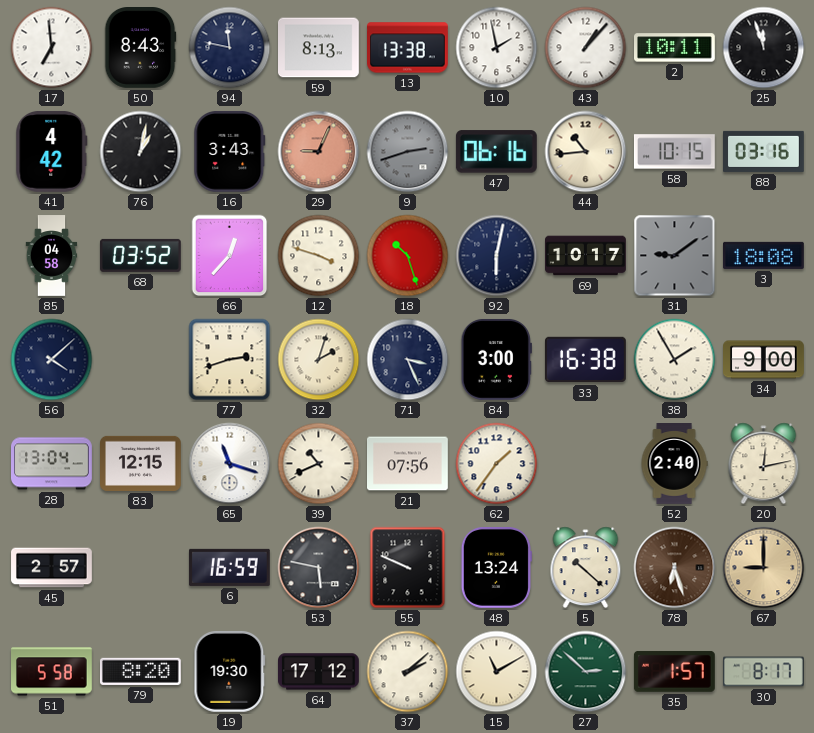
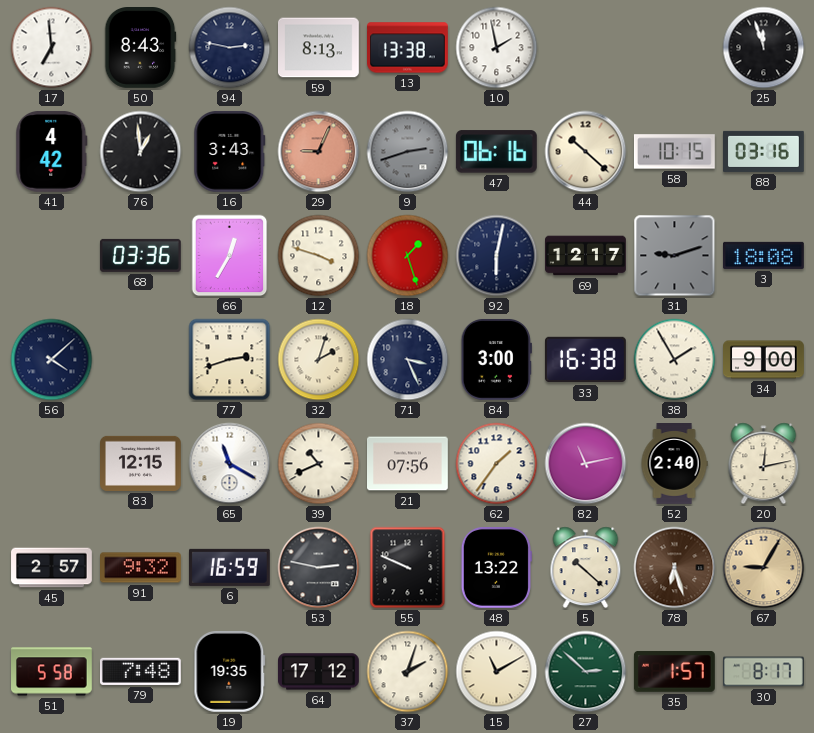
94: 11:47 -> 2:47
43: 1:07 -> none
2: 10:11 -> none
76: 1:02 -> 12:59
44: 10:44 -> 10:22
85: 04:58 -> none
68: 03:52 -> 03:36
66: 12:37 -> 12:35
18: 10:27 -> 1:27
69: 10:17 -> 12:17
31: 9:09 -> 9:12
28: 13:04 -> none
65: 11:18 -> 11:20
82: none -> 11:13
91: none -> 9:32
53: 5:47 -> 2:47
48: 13:24 -> 13:22
67: 9:00 -> 9:05
79: 8:20 -> 7:48
19: 19:30 -> 19:35
37: 2:08 -> 2:03
